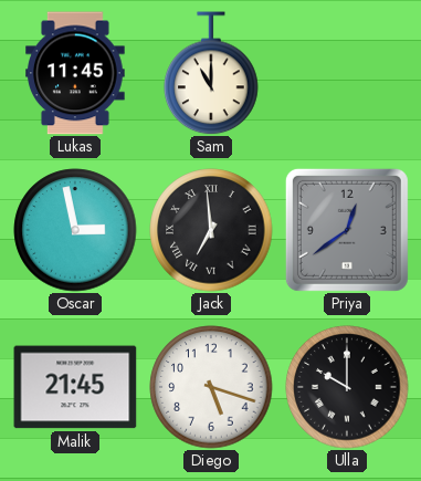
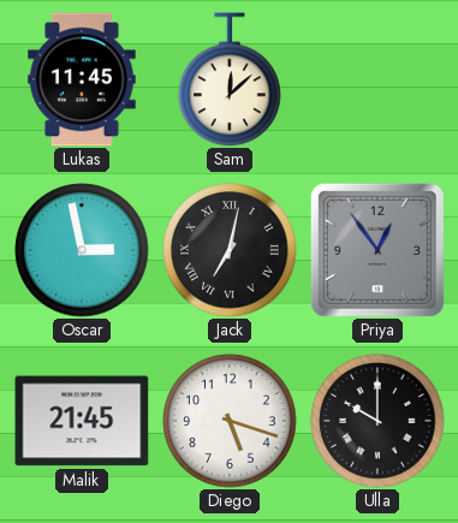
Sam: 11:00 -> 12:08
Jack: 6:59 -> 7:02
Priya: 12:39 -> 12:54
